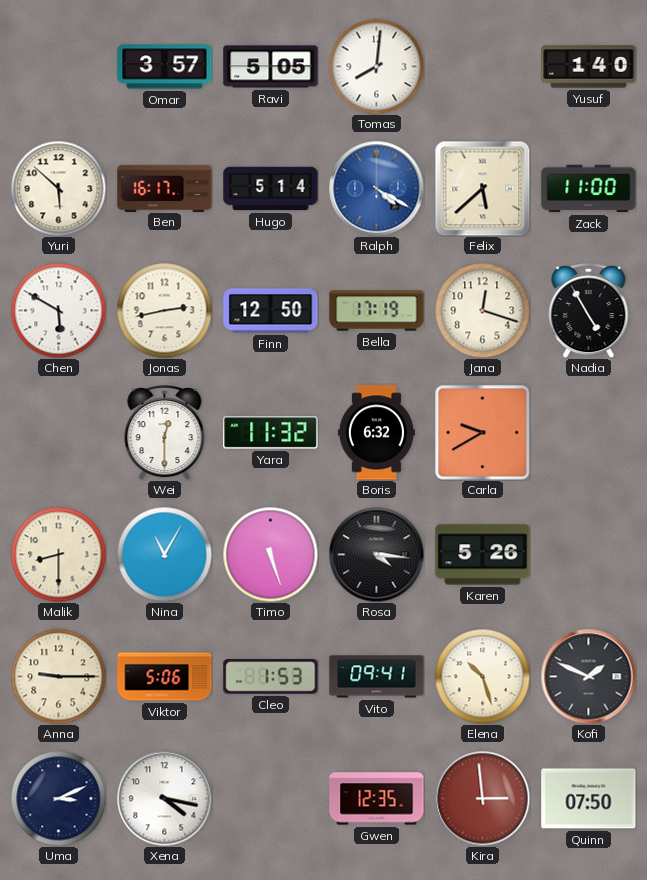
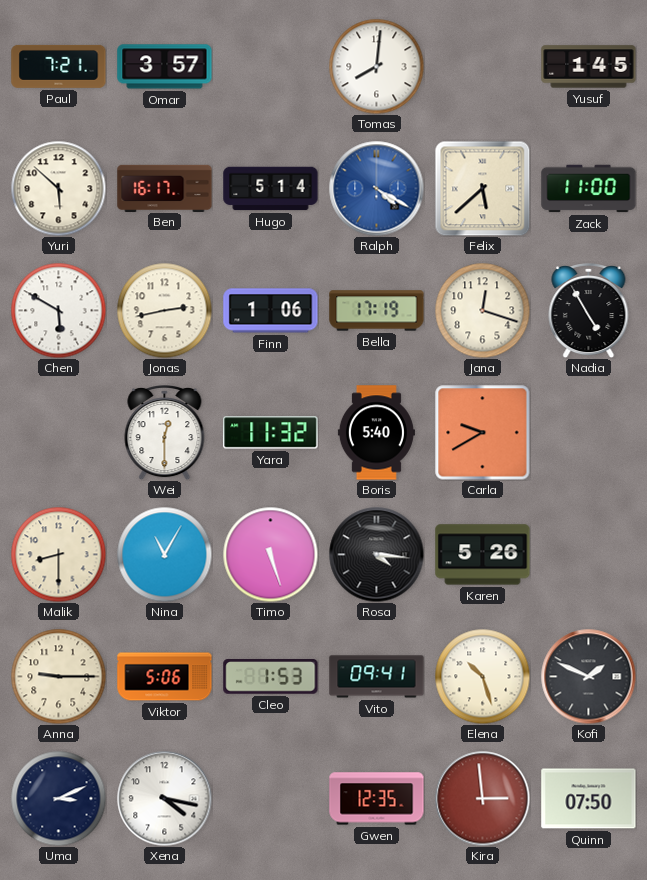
Paul: none -> 7:21
Ravi: 5:05 -> none
Yusuf: 1:40 -> 1:45
Finn: 12:50 -> 1:06
Boris: 6:32 -> 5:40
